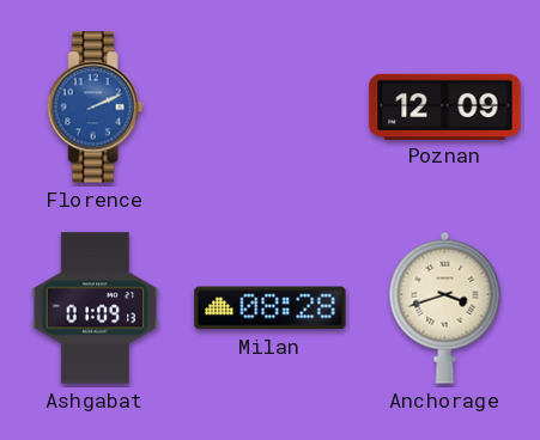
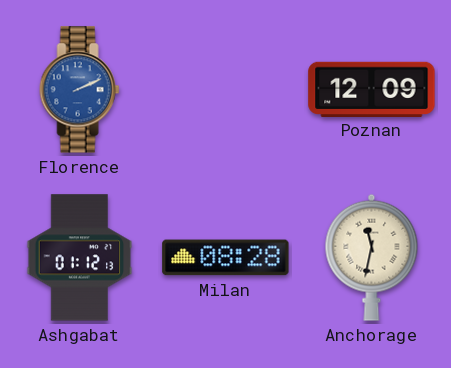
Ashgabat: 01:09 -> 01:12
Anchorage: 3:42 -> 11:32
